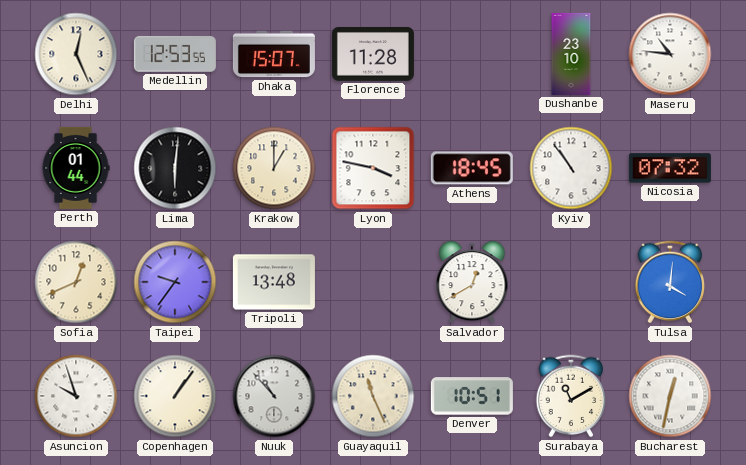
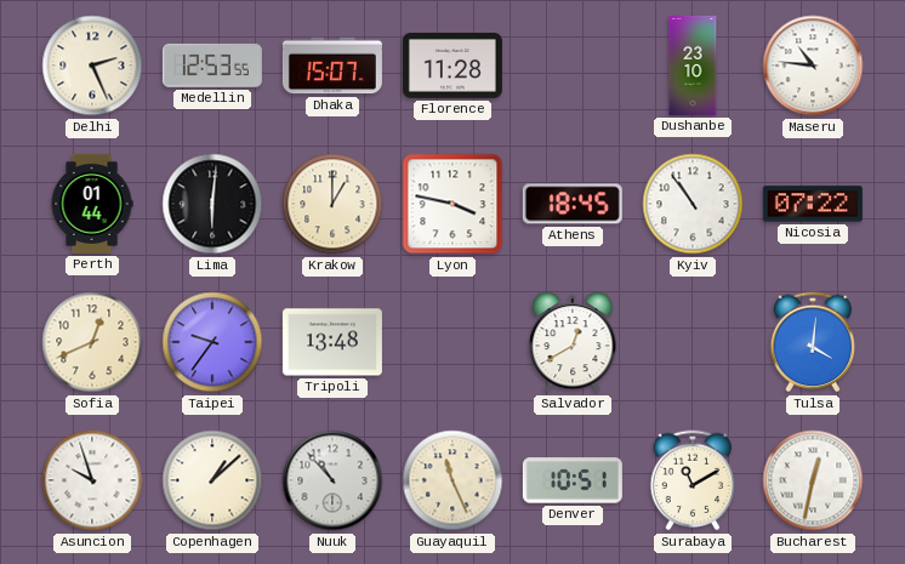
Delhi: 12:26 -> 2:26
Nicosia: 07:32 -> 07:22
Copenhagen: 1:06 -> 1:08
